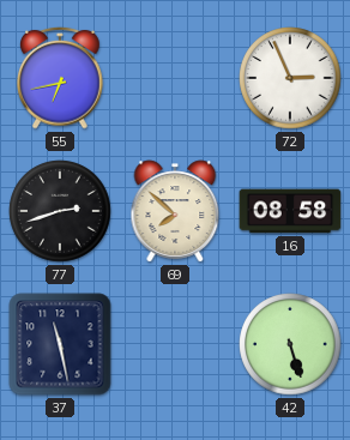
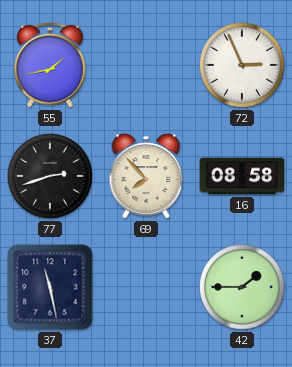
55: 6:43 -> 1:43
69: 7:52 -> 7:53
42: 5:27 -> 1:45
